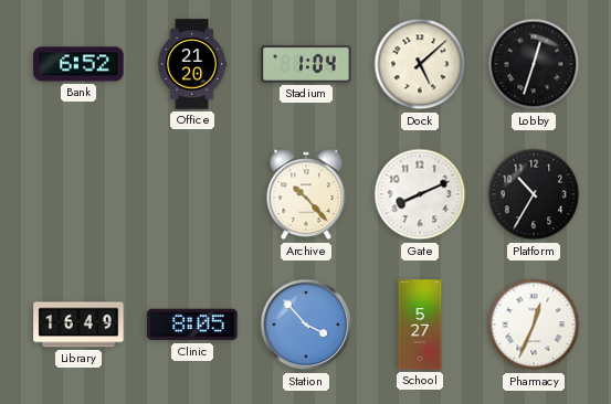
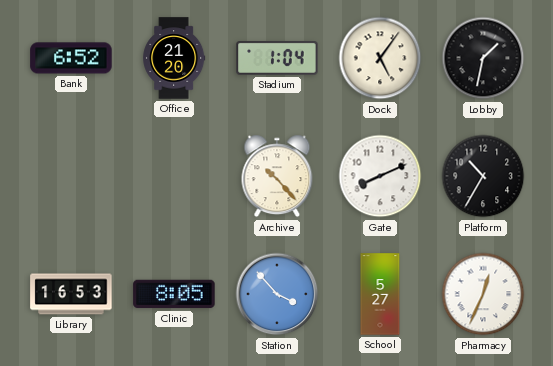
Dock: 5:08 -> 5:06
Lobby: 12:33 -> 1:32
Library: 16:49 -> 16:53
